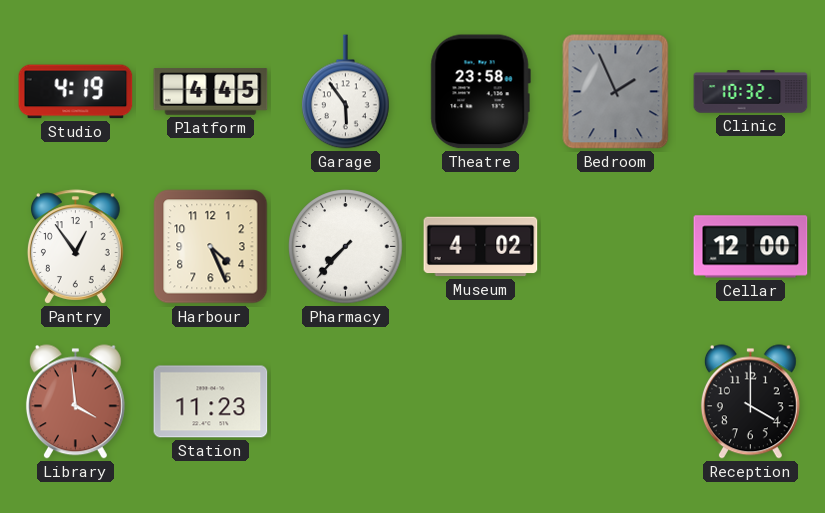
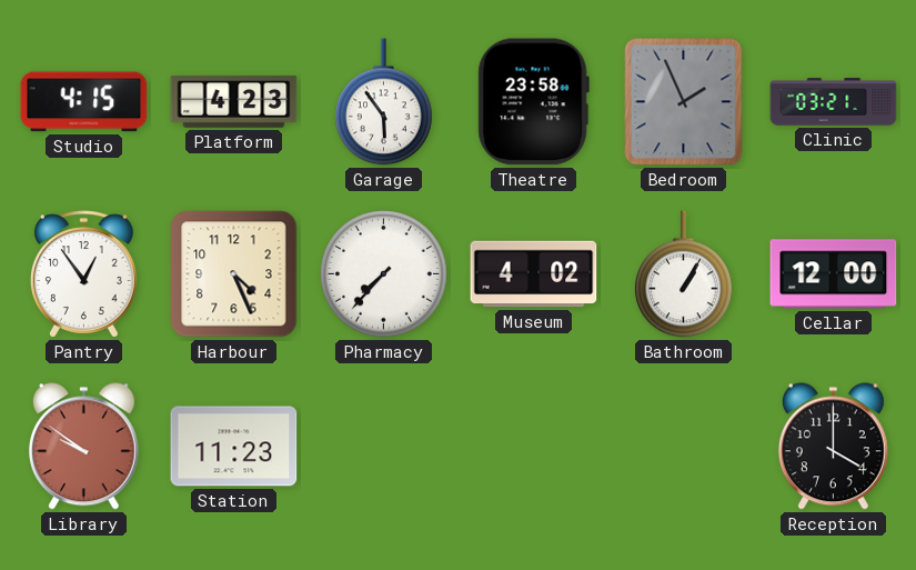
Studio: 4:19 -> 4:15
Platform: 4:45 -> 4:23
Clinic: 10:32 -> 03:21
Bathroom: none -> 1:05
Library: 3:59 -> 9:51
